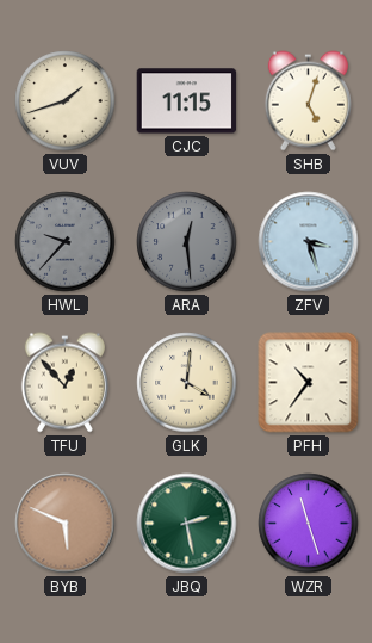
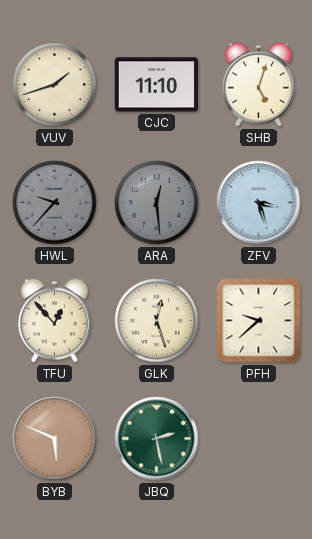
CJC: 11:15 -> 11:10
GLK: 4:01 -> 12:27
PFH: 10:36 -> 9:38
WZR: 11:27 -> none
